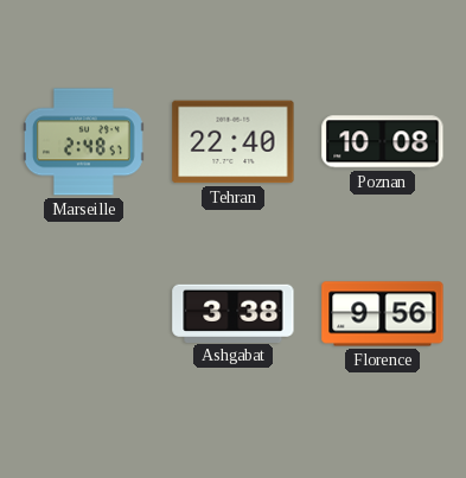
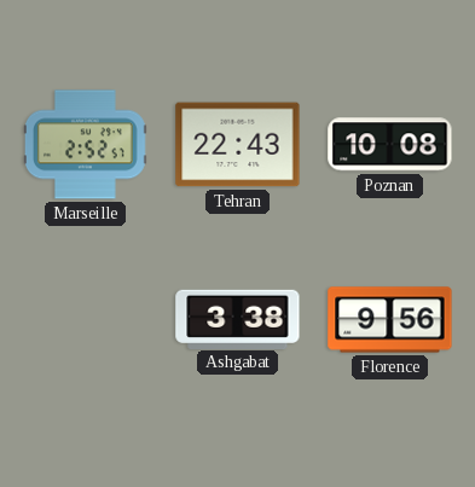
Marseille: 2:48 -> 2:52
Tehran: 22:40 -> 22:43
